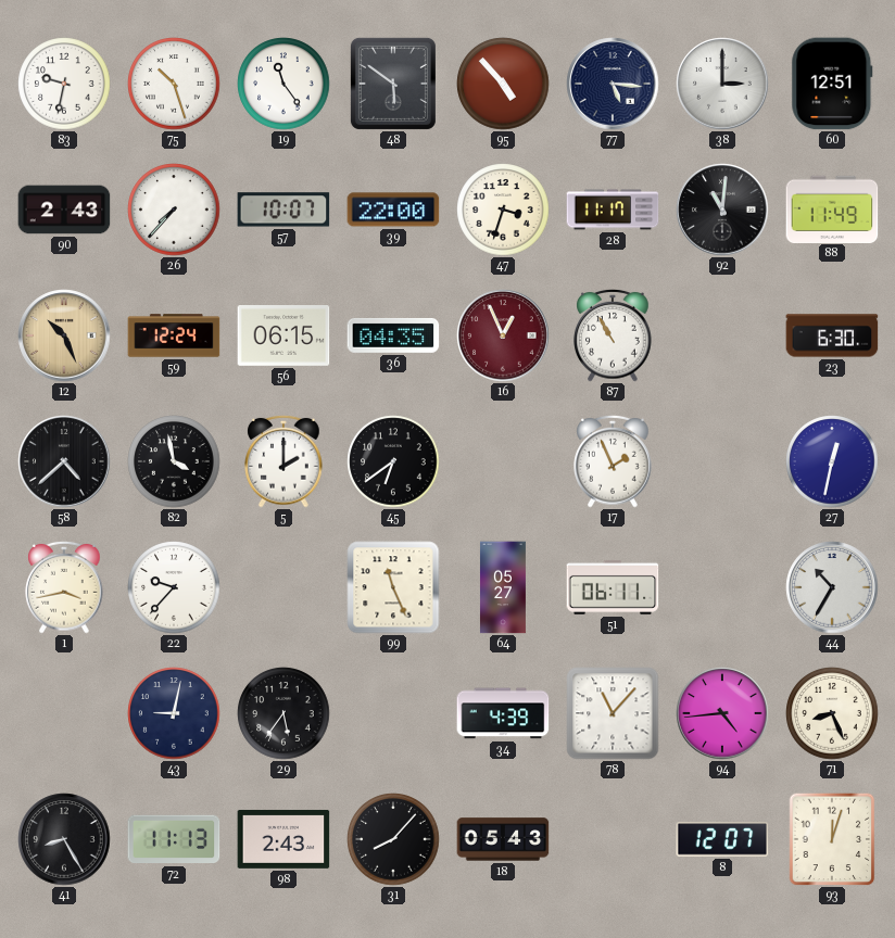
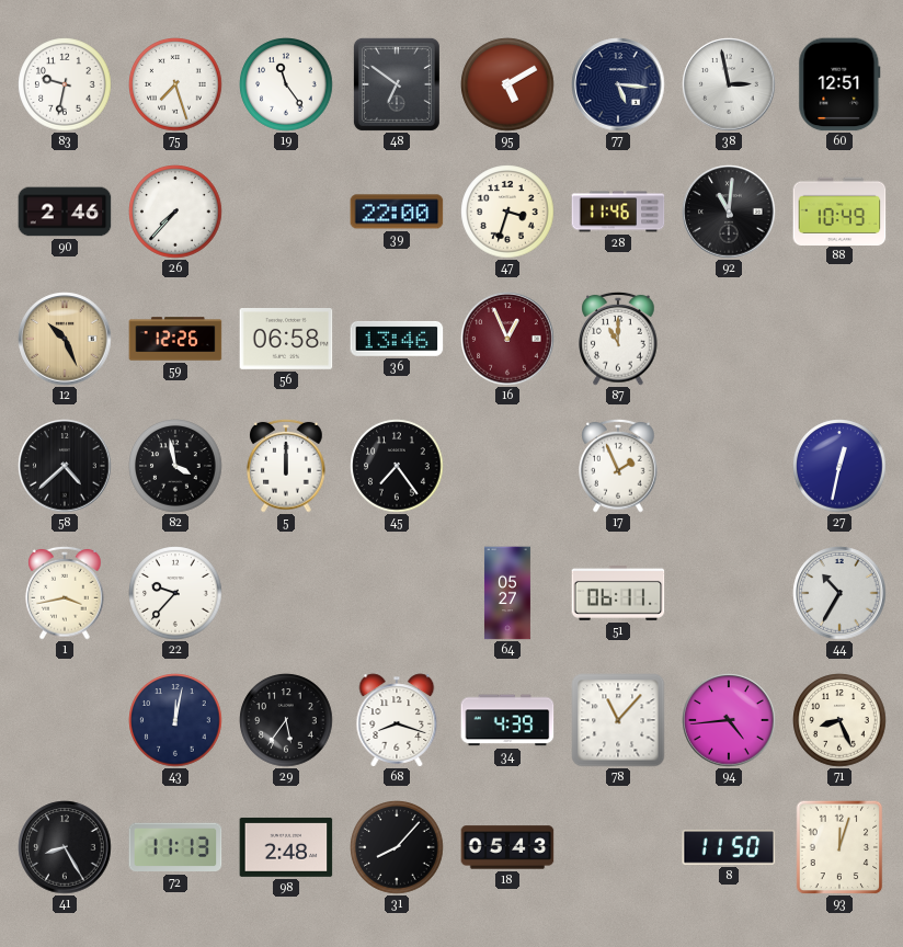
75: 10:27 -> 7:27
48: 5:51 -> 6:51
95: 4:53 -> 5:10
38: 3:00 -> 2:58
90: 2:43 -> 2:46
57: 10:07 -> none
28: 11:17 -> 11:46
88: 11:49 -> 10:49
59: 12:24 -> 12:26
56: 06:15 -> 06:58
36: 04:35 -> 13:46
87: 10:55 -> 11:00
23: 6:30 -> none
5: 2:00 -> 12:00
45: 6:39 -> 7:24
99: 11:26 -> none
43: 9:02 -> 12:02
68: none -> 8:18
98: 2:43 -> 2:48
8: 12:07 -> 11:50
